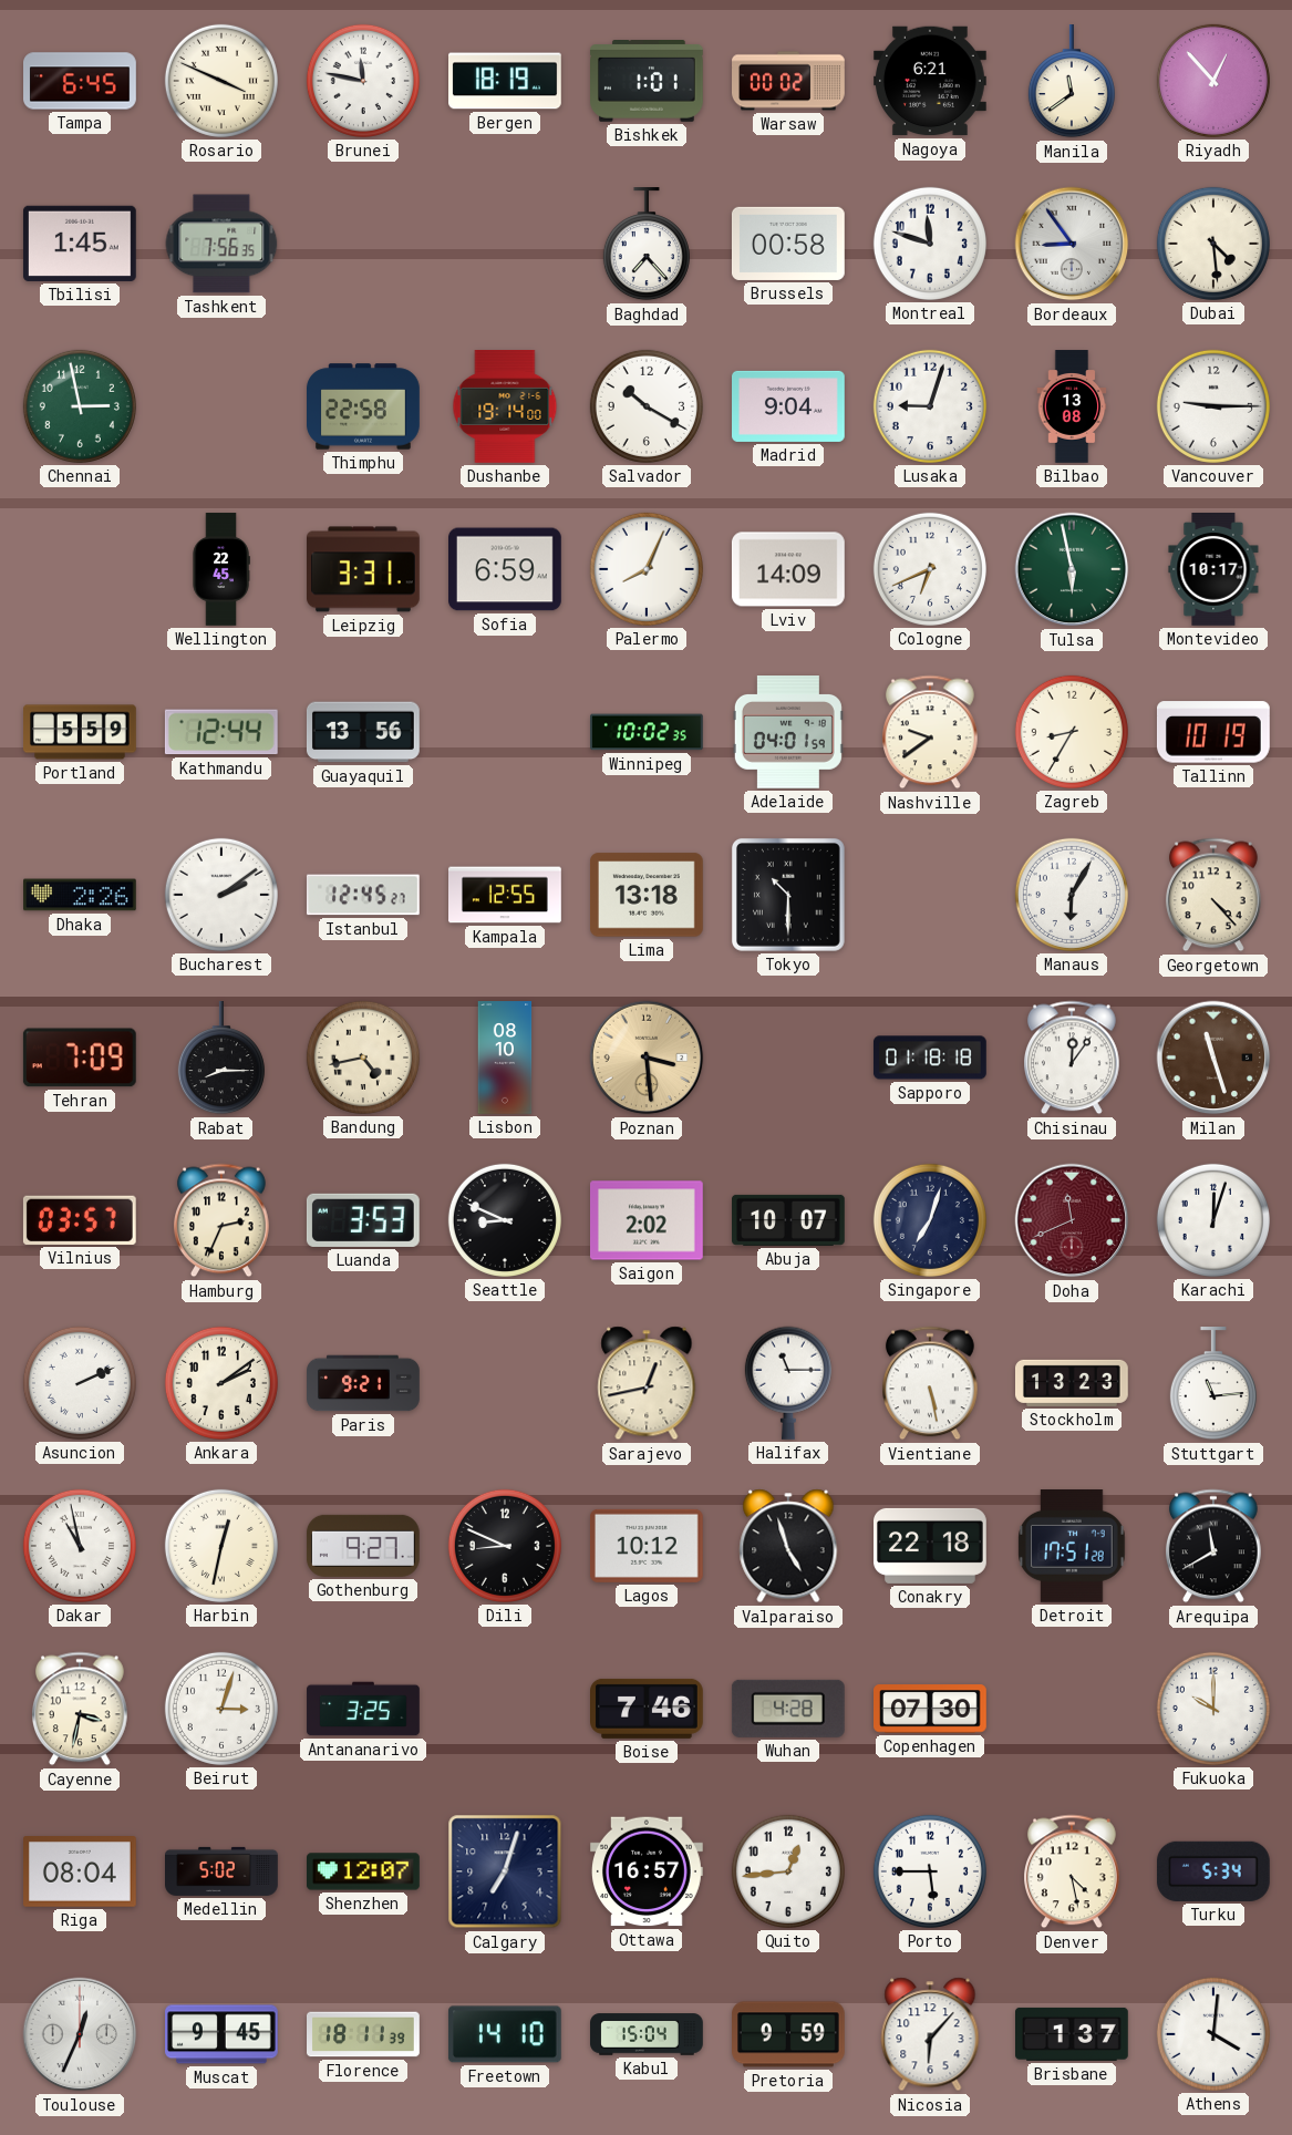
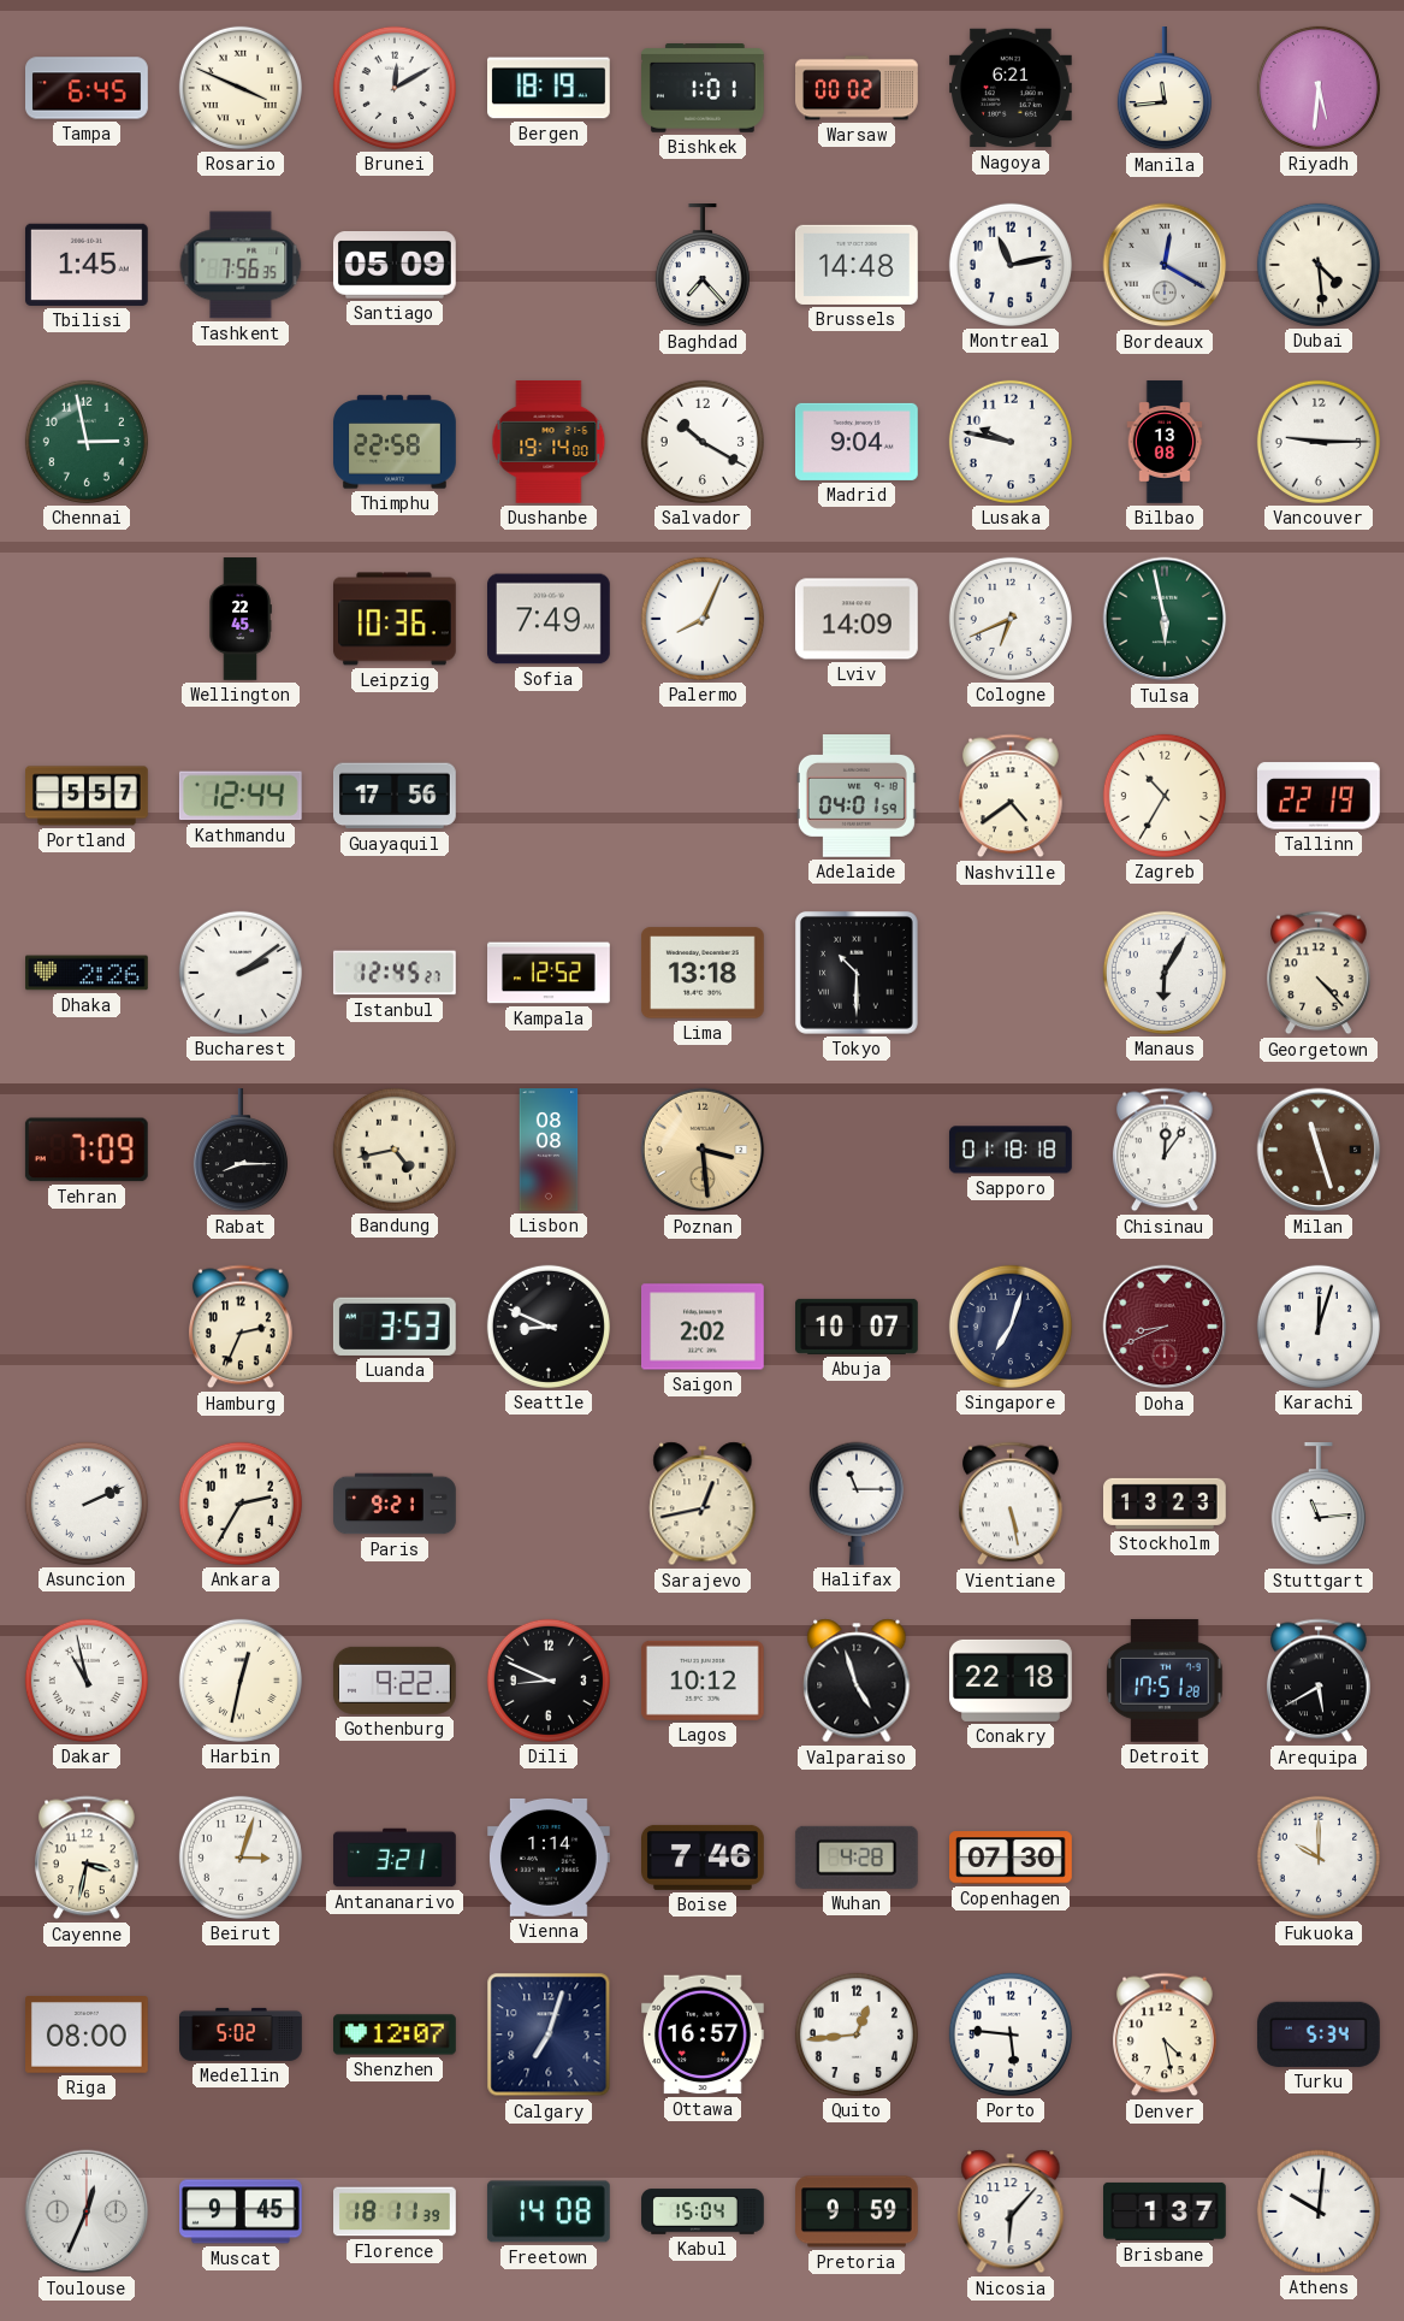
Brunei: 11:47 -> 12:10
Manila: 11:39 -> 11:44
Riyadh: 12:53 -> 5:31
Santiago: none -> 05:09
Brussels: 00:58 -> 14:48
Montreal: 11:48 -> 11:13
Bordeaux: 8:54 -> 12:20
Lusaka: 9:03 -> 9:47
Leipzig: 3:31 -> 10:36
Sofia: 6:59 -> 7:49
Montevideo: 10:17 -> none
Portland: 5:59 -> 5:57
Guayaquil: 13:56 -> 17:56
Winnipeg: 10:02 -> none
Nashville: 9:39 -> 4:39
Zagreb: 8:35 -> 10:35
Tallinn: 10:19 -> 22:19
Kampala: 12:55 -> 12:52
Lisbon: 08:10 -> 08:08
Vilnius: 03:57 -> none
Doha: 11:41 -> 8:41
Ankara: 2:09 -> 2:35
Gothenburg: 9:27 -> 9:22
Arequipa: 11:40 -> 5:40
Antananarivo: 3:25 -> 3:21
Vienna: none -> 1:14
Riga: 08:04 -> 08:00
Porto: 5:45 -> 5:46
Freetown: 14:10 -> 14:08
Athens: 4:01 -> 10:01
